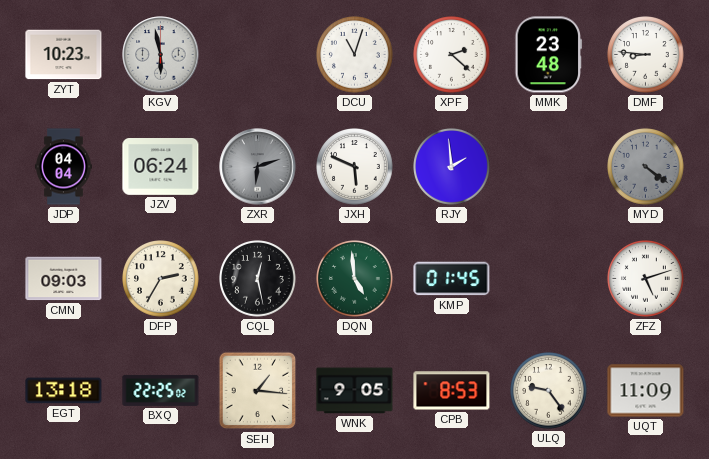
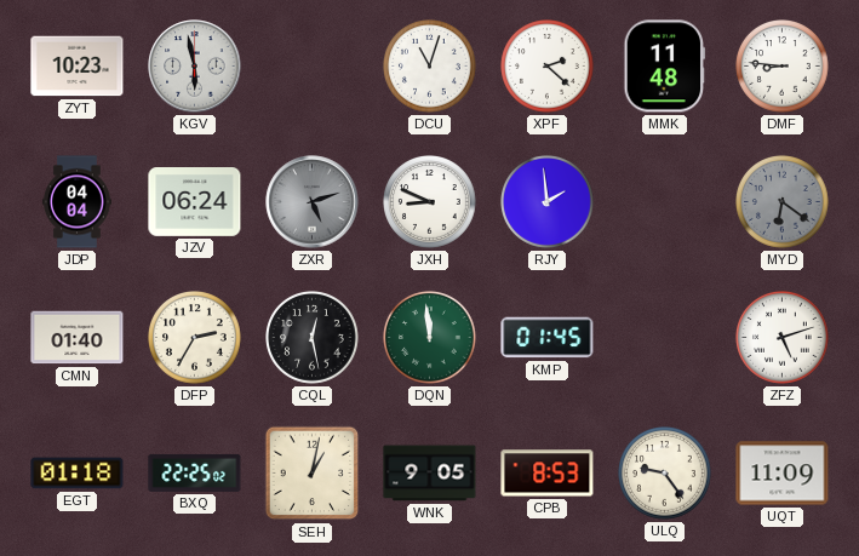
MMK: 23:48 -> 11:48
ZXR: 6:12 -> 5:12
JXH: 5:49 -> 8:49
MYD: 4:21 -> 6:21
CMN: 09:03 -> 01:40
DQN: 4:59 -> 11:59
EGT: 13:18 -> 01:18
SEH: 1:16 -> 1:02
